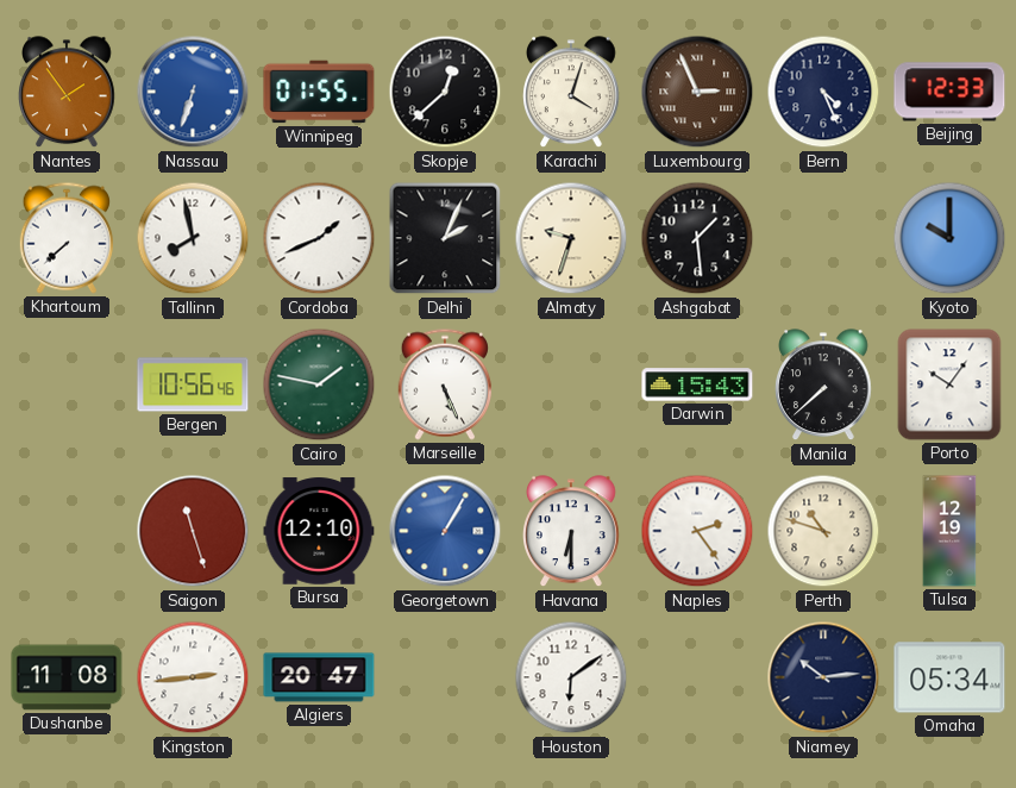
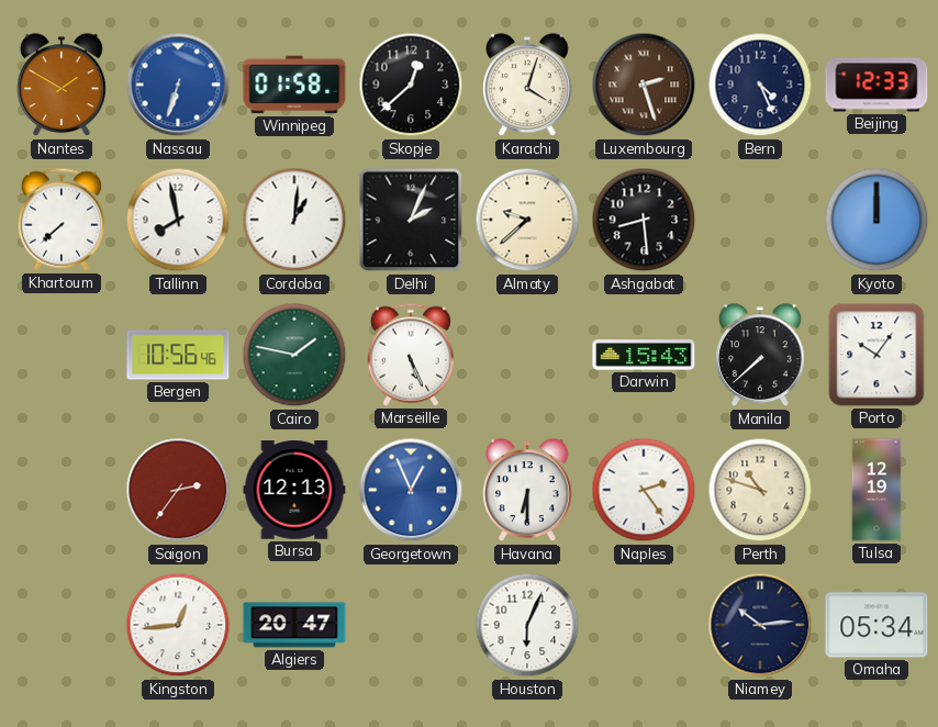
Nantes: 1:54 -> 1:50
Winnipeg: 01:55 -> 01:58
Luxembourg: 2:56 -> 2:27
Cordoba: 1:41 -> 1:01
Almaty: 9:33 -> 9:38
Ashgabat: 1:29 -> 8:29
Kyoto: 10:00 -> 12:00
Saigon: 11:27 -> 2:36
Bursa: 12:10 -> 12:13
Georgetown: 1:05 -> 12:56
Dushanbe: 11:08 -> none
Kingston: 2:44 -> 12:44
Houston: 6:09 -> 6:04
